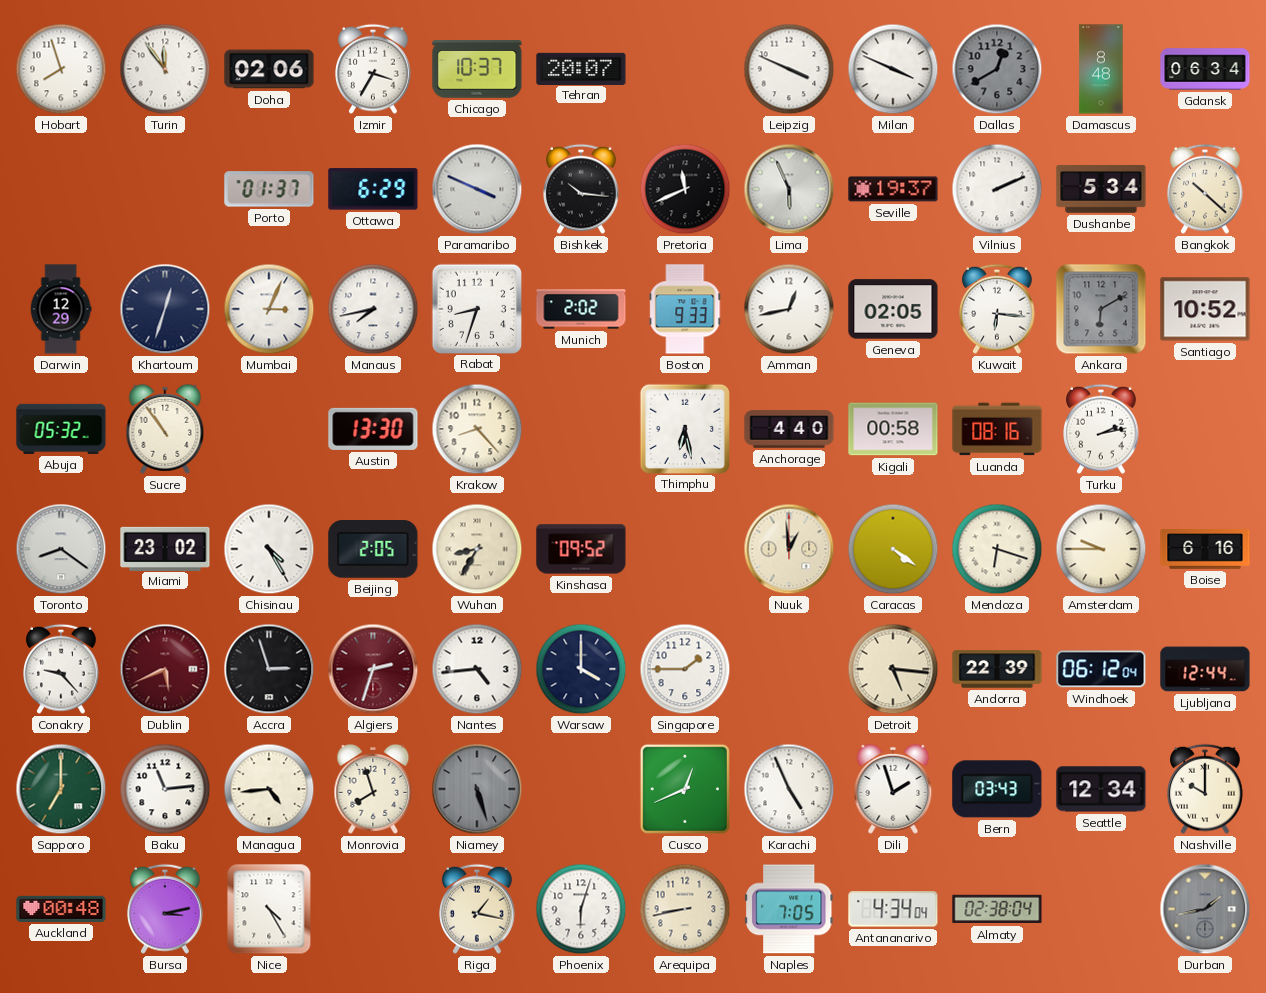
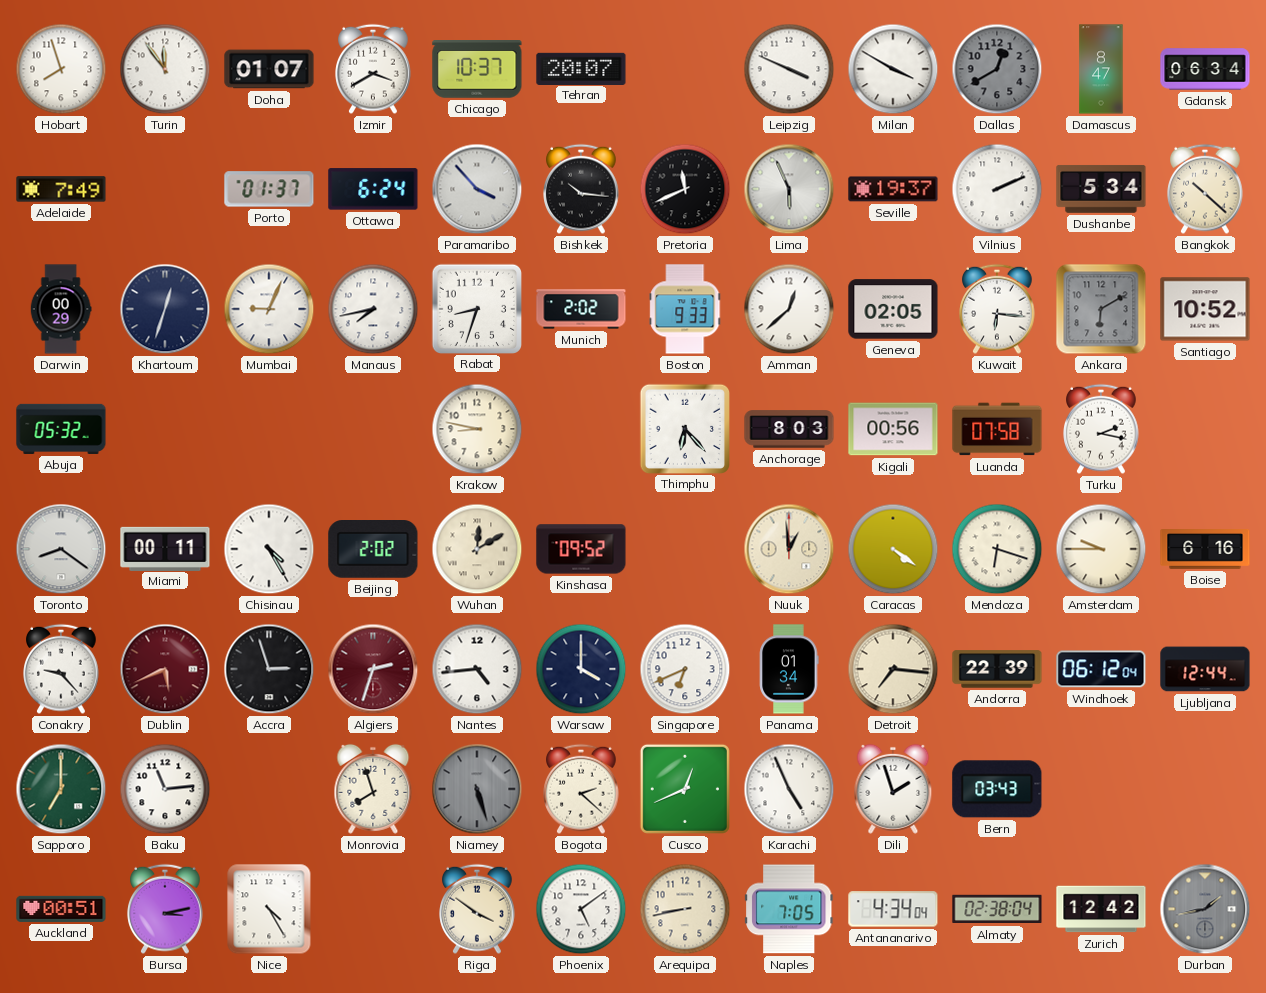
Doha: 02:06 -> 01:07
Izmir: 3:35 -> 3:40
Milan: 3:49 -> 3:50
Damascus: 8:48 -> 8:47
Adelaide: none -> 7:49
Ottawa: 6:29 -> 6:24
Paramaribo: 3:49 -> 3:53
Darwin: 12:29 -> 00:29
Mumbai: 3:04 -> 9:04
Amman: 12:43 -> 12:38
Sucre: 10:54 -> none
Austin: 13:30 -> none
Krakow: 8:23 -> 8:47
Thimphu: 6:28 -> 6:23
Anchorage: 4:40 -> 8:03
Kigali: 00:58 -> 00:56
Luanda: 08:16 -> 07:58
Turku: 2:13 -> 2:17
Miami: 23:02 -> 00:11
Beijing: 2:05 -> 2:02
Wuhan: 8:35 -> 12:10
Singapore: 1:45 -> 6:41
Panama: none -> 01:34
Detroit: 5:16 -> 7:16
Managua: 4:44 -> none
Bogota: none -> 2:22
Seattle: 12:34 -> none
Nashville: 10:00 -> none
Auckland: 00:48 -> 00:51
Riga: 1:17 -> 3:51
Phoenix: 6:03 -> 5:09
Zurich: none -> 12:42
